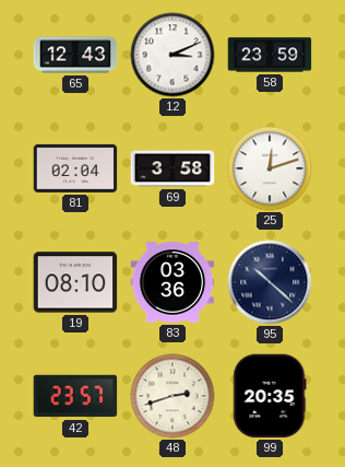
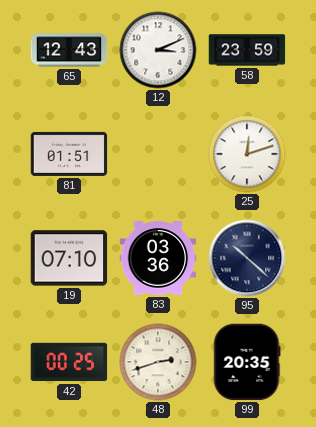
81: 02:04 -> 01:51
69: 3:58 -> none
19: 08:10 -> 07:10
42: 23:57 -> 00:25
